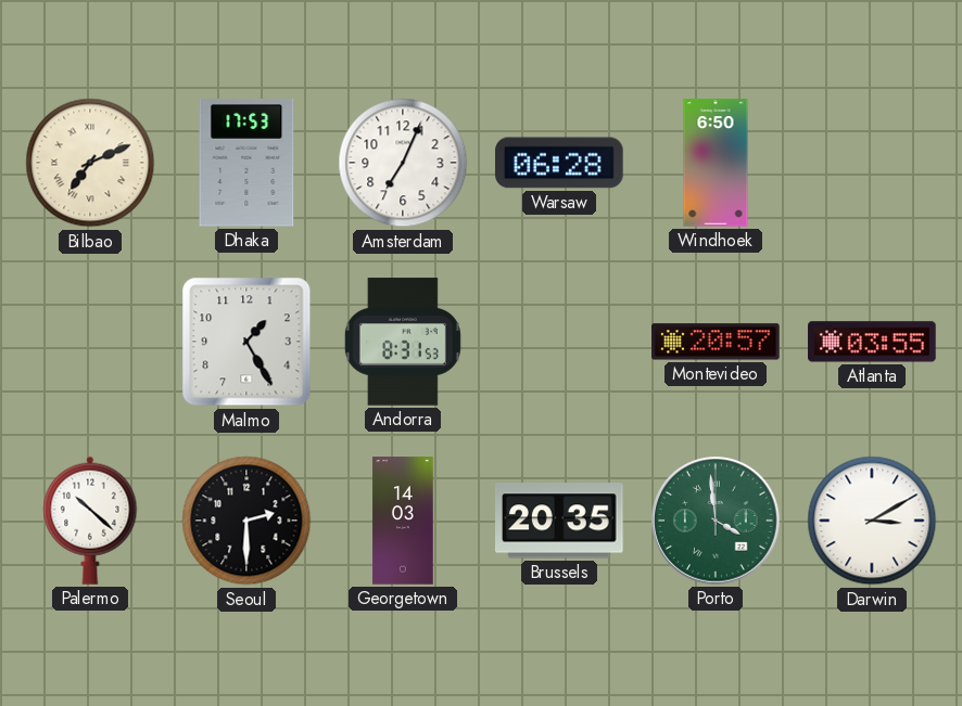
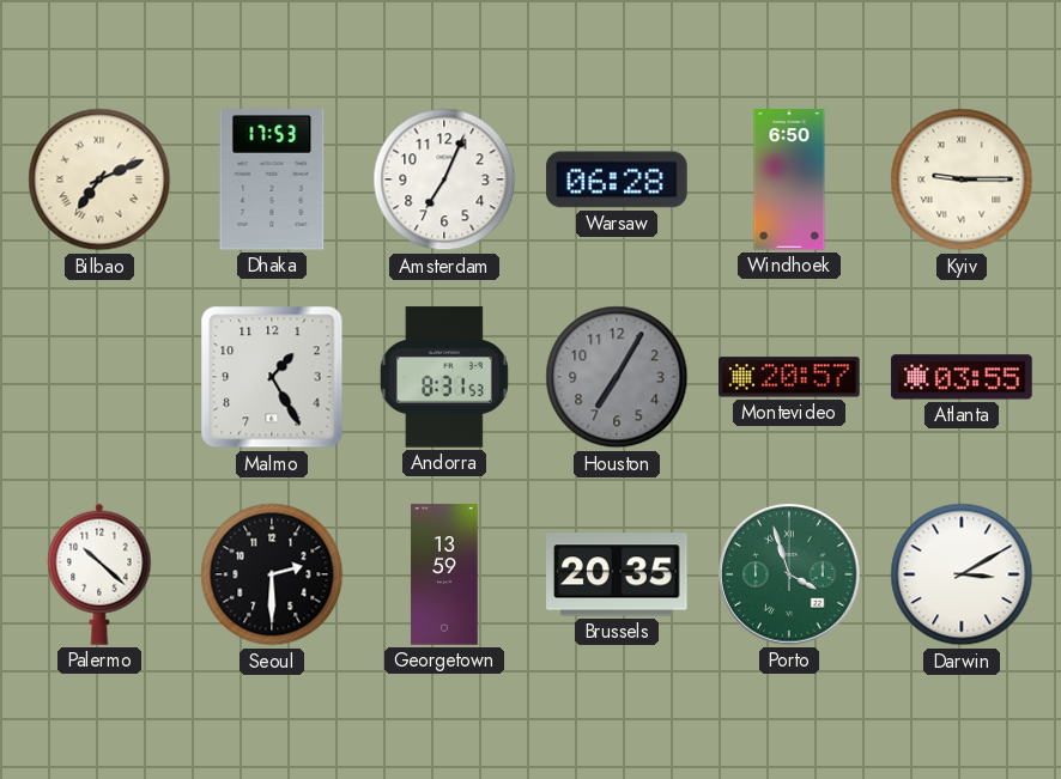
Kyiv: none -> 9:15
Houston: none -> 7:05
Georgetown: 14:03 -> 13:59
Porto: 3:59 -> 3:57
